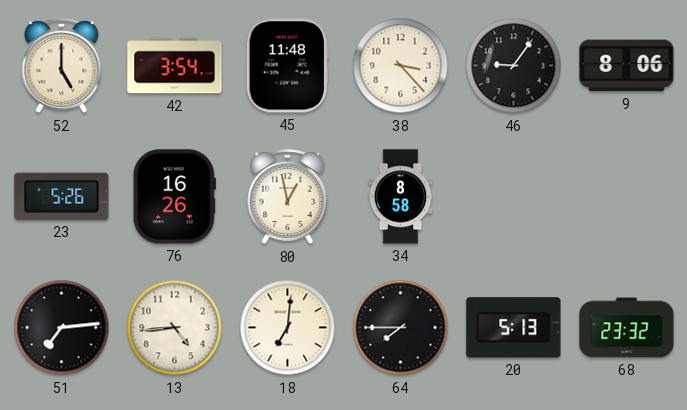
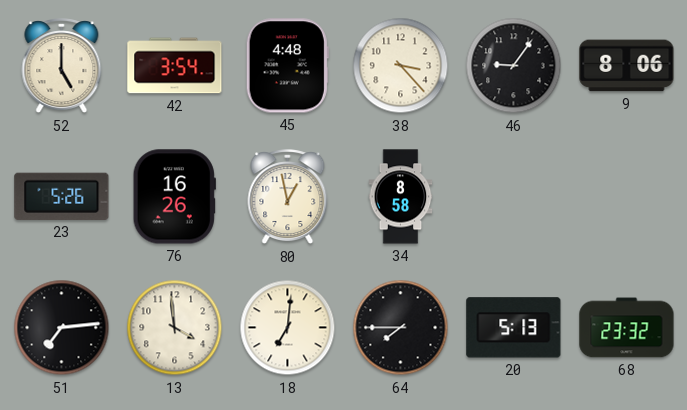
45: 11:48 -> 4:48
13: 4:44 -> 3:59
